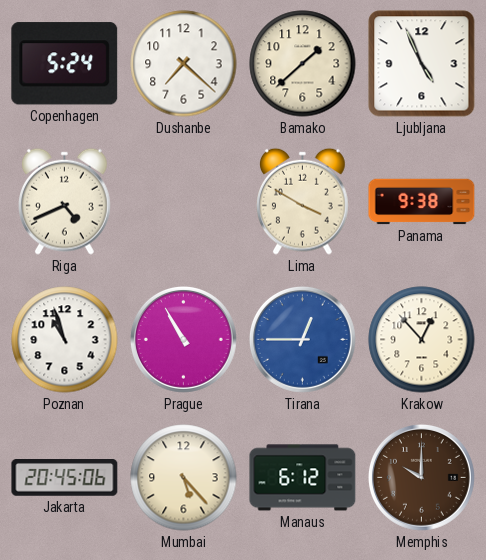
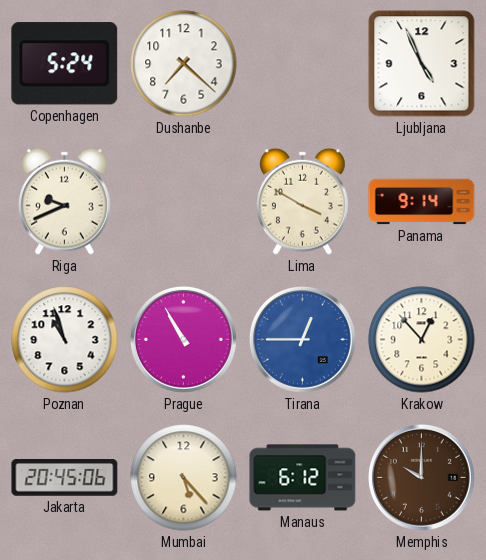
Bamako: 1:38 -> none
Riga: 4:41 -> 9:41
Panama: 9:38 -> 9:14
